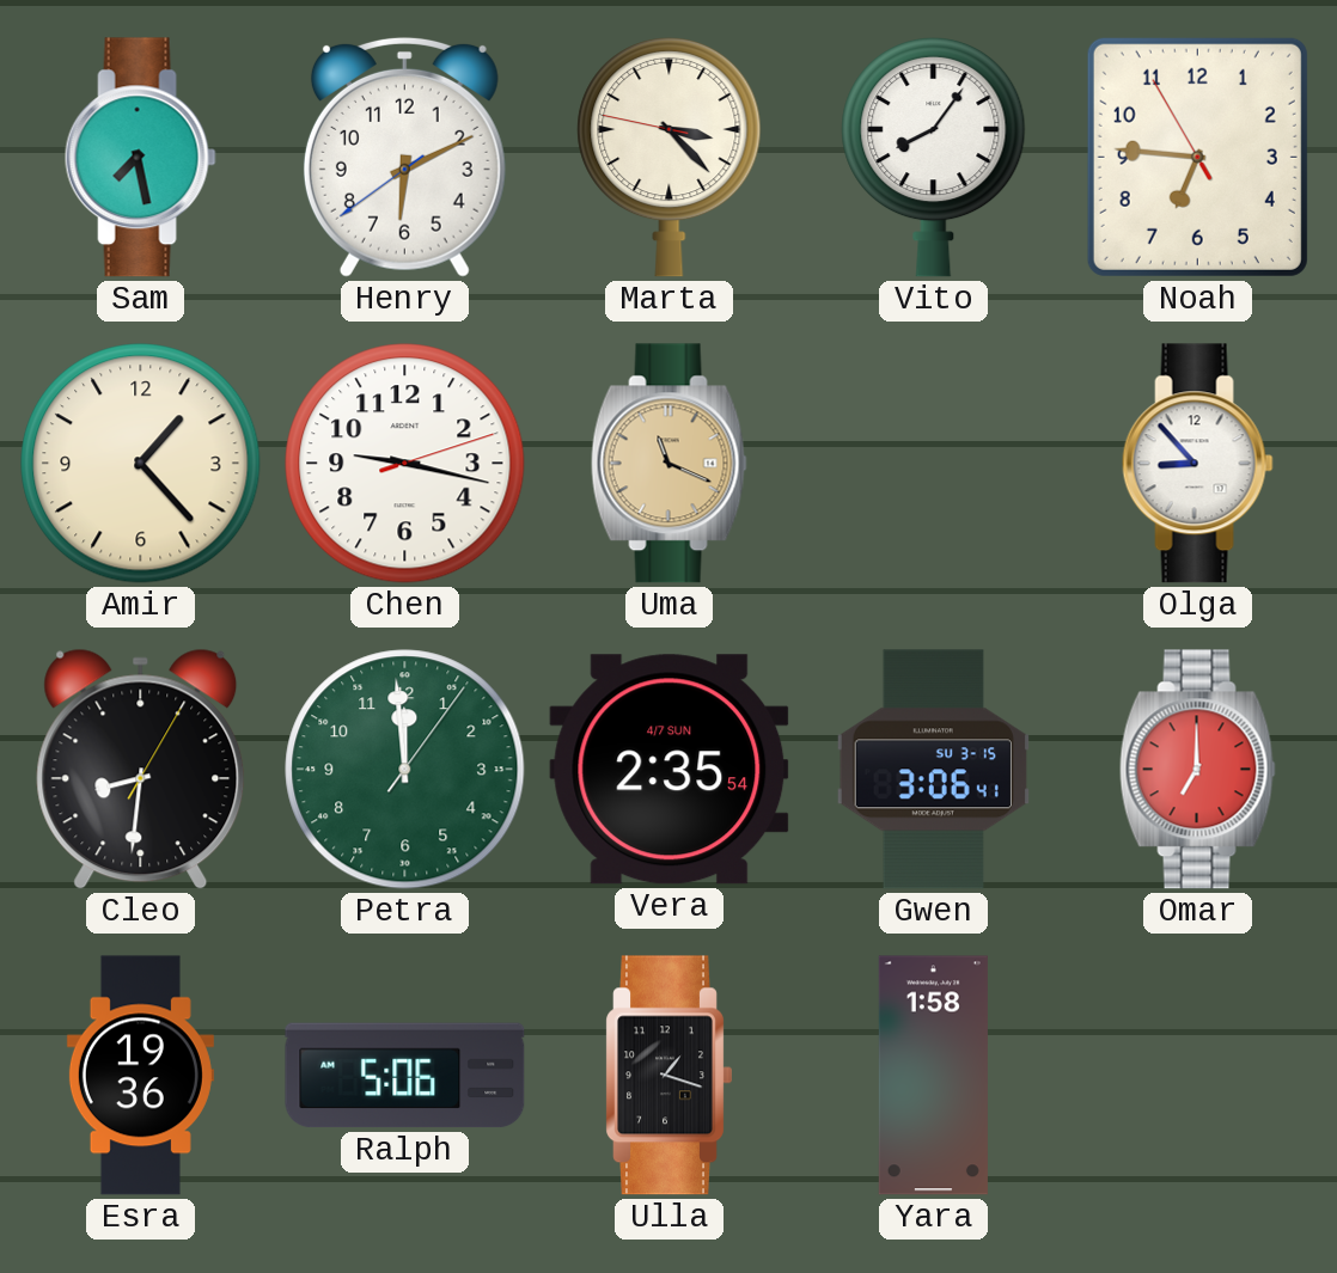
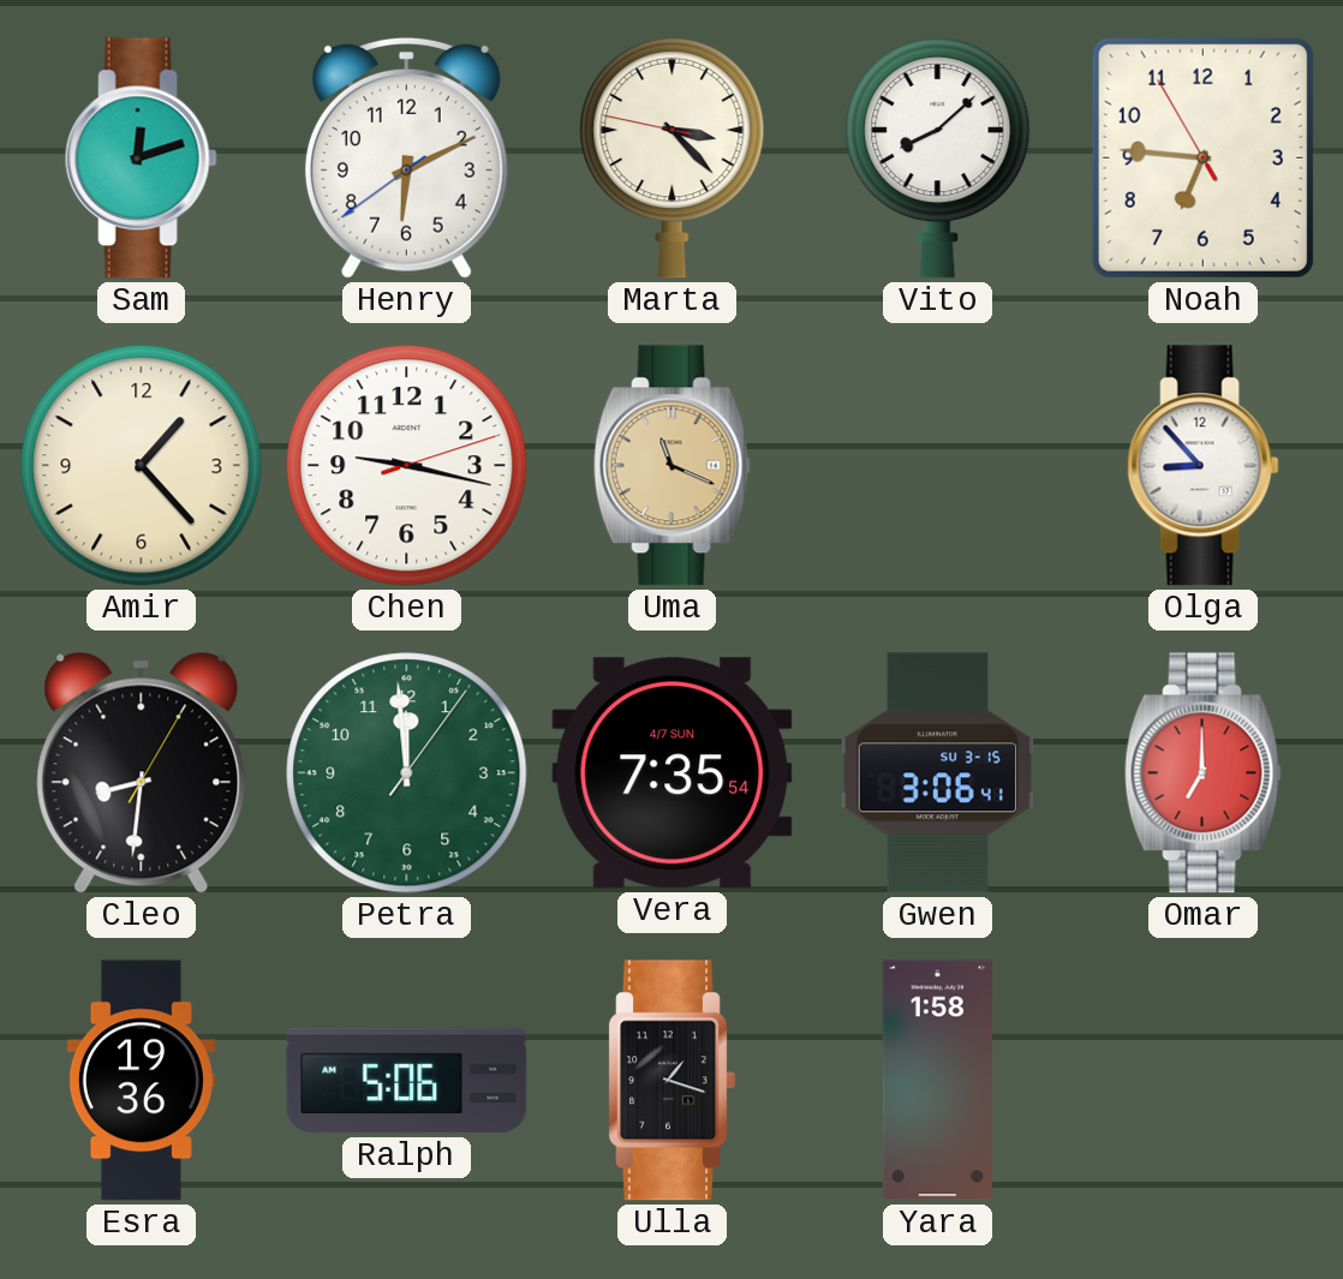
Sam: 7:28 -> 12:12
Vito: 8:06 -> 8:08
Vera: 2:35 -> 7:35
